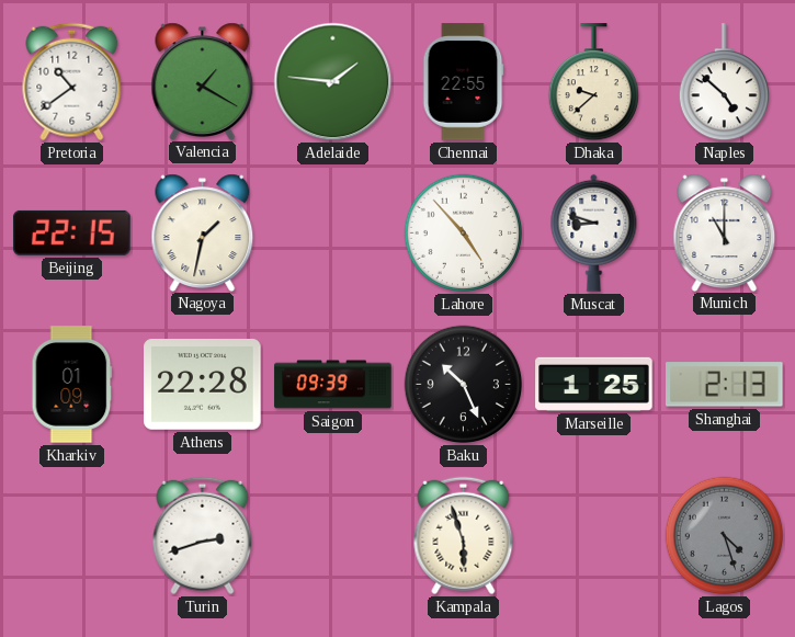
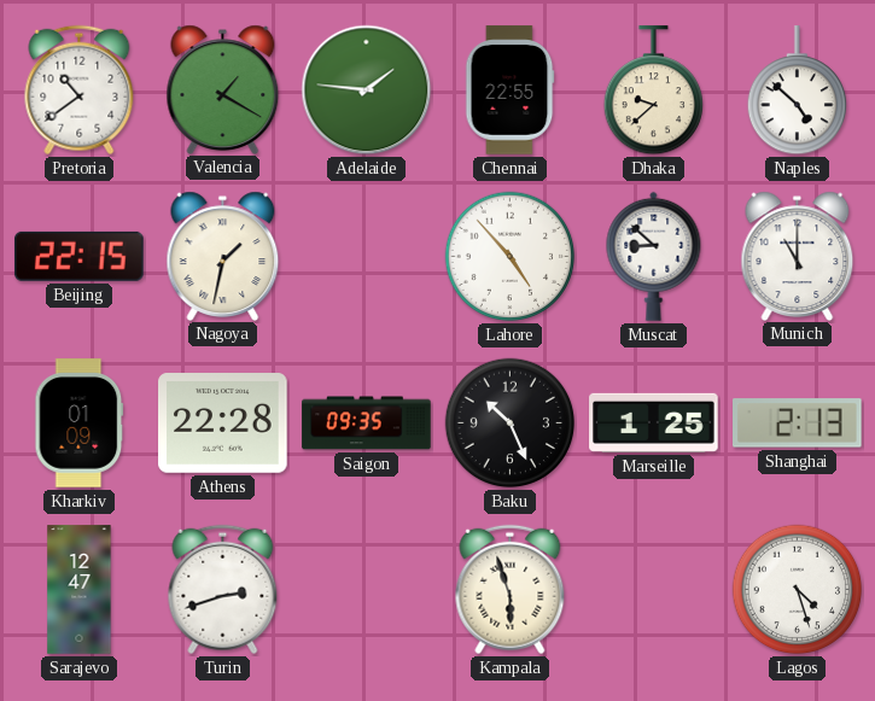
Muscat: 8:48 -> 8:52
Saigon: 09:39 -> 09:35
Sarajevo: none -> 12:47
Lagos dial: grey -> white
